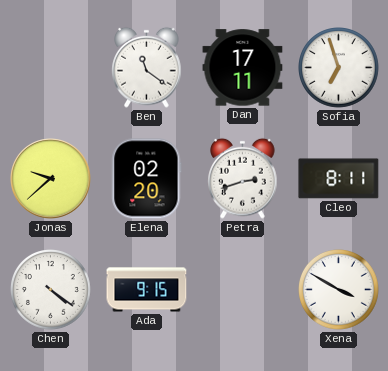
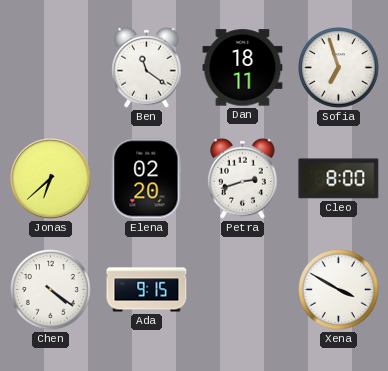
Dan: 17:11 -> 18:11
Jonas: 9:38 -> 6:38
Cleo: 8:11 -> 8:00
